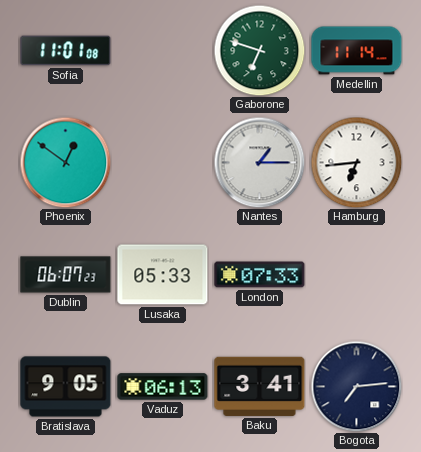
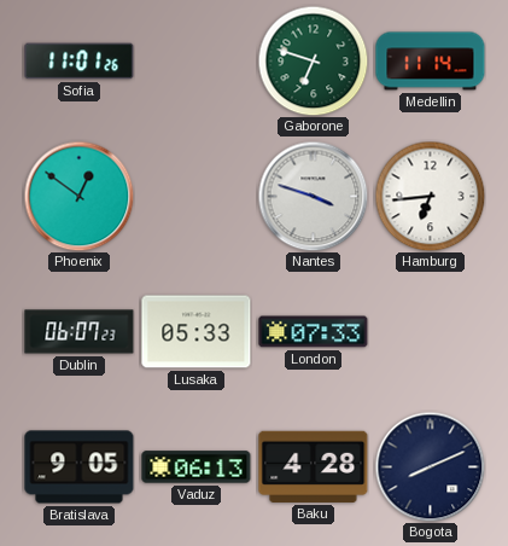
Sofia: 11:01:08 -> 11:01:26
Nantes: 1:15 -> 3:48
Baku: 3:41 -> 4:28
Bogota: 7:14 -> 8:11
